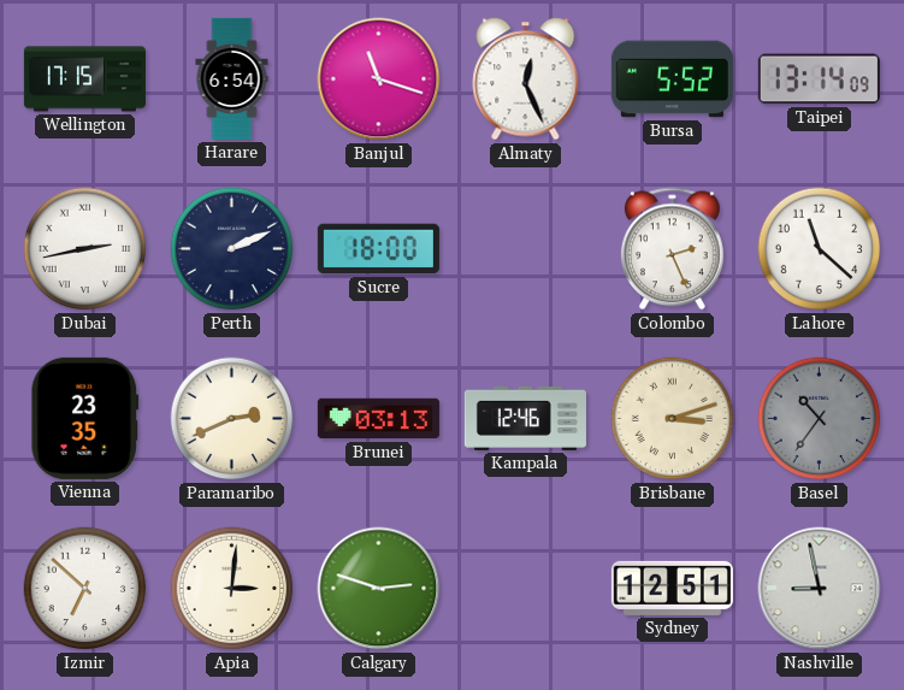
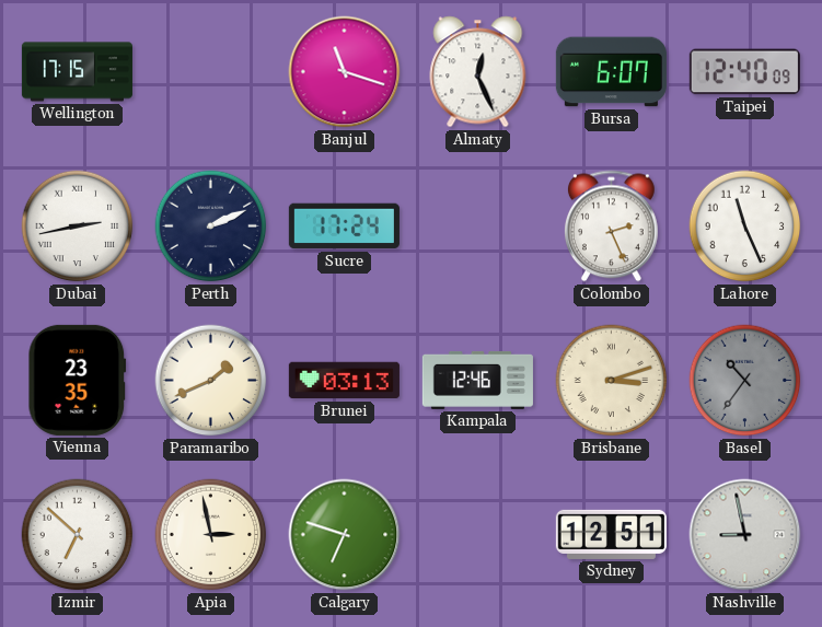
Harare: 6:54 -> none
Bursa: 5:52 -> 6:07
Taipei: 13:14 -> 12:40
Sucre: 18:00 -> 17:24
Lahore: 11:22 -> 11:26
Paramaribo: 2:41 -> 1:41
Apia: 3:01 -> 2:58
Calgary: 2:48 -> 6:48
